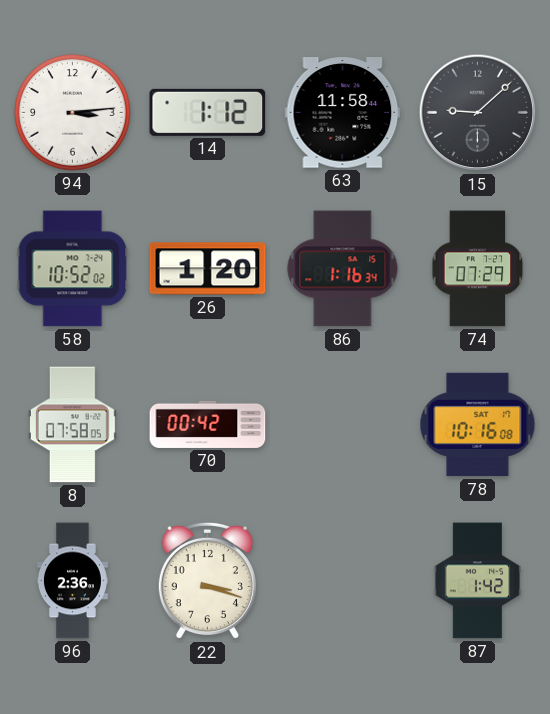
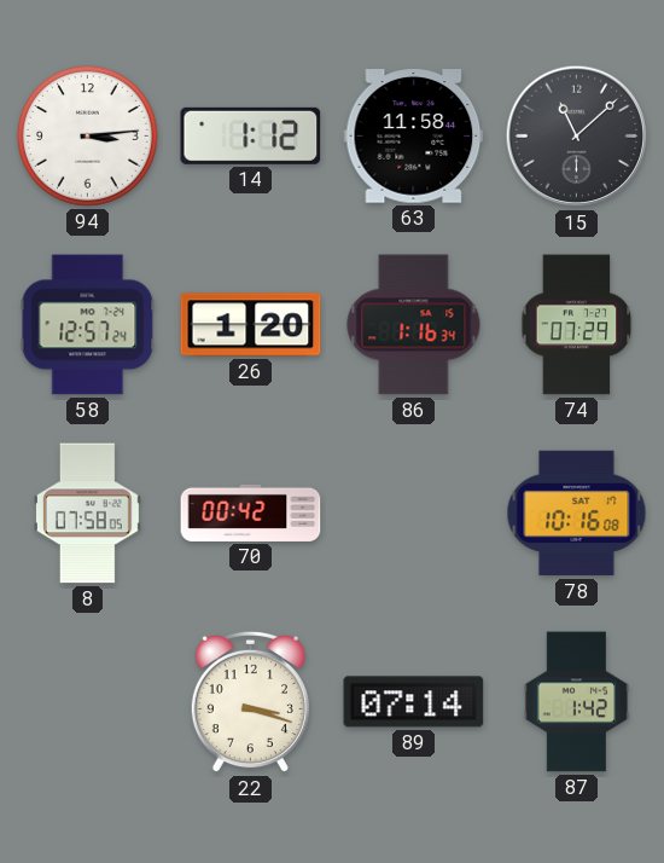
15: 9:08 -> 11:08
58: 10:52 -> 12:57
96: 2:36 -> none
89: none -> 07:14
